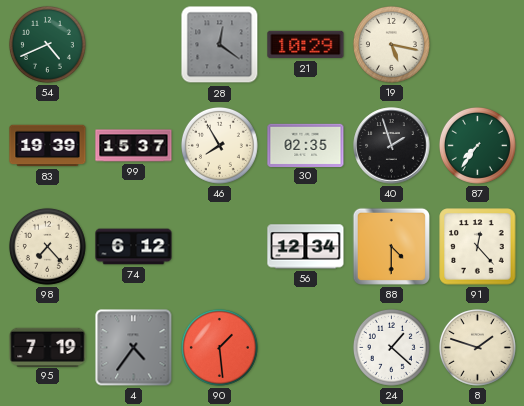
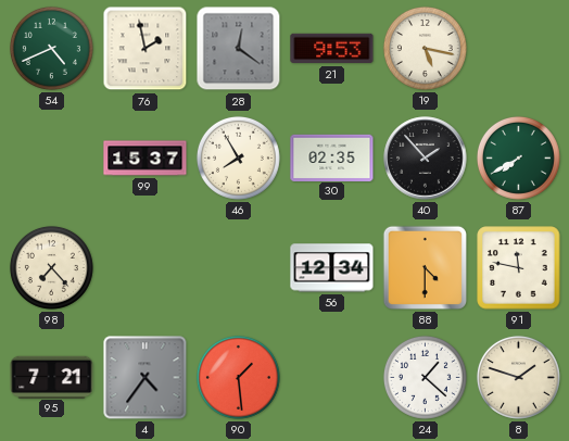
76: none -> 1:58
21: 10:29 -> 9:53
83: 19:39 -> none
40: 1:57 -> 1:53
87: 7:36 -> 7:40
74: 6:12 -> none
91: 12:23 -> 11:47
95: 7:19 -> 7:21
